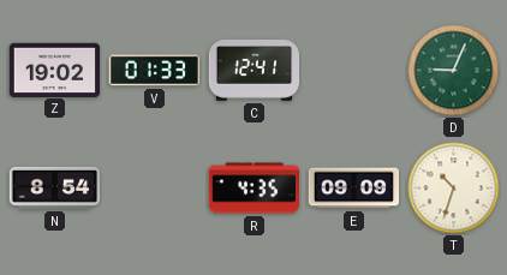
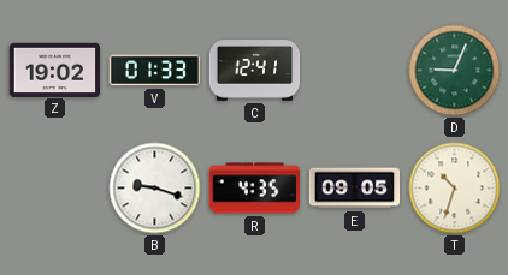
N: 8:54 -> none
B: none -> 9:18
E: 09:09 -> 09:05
